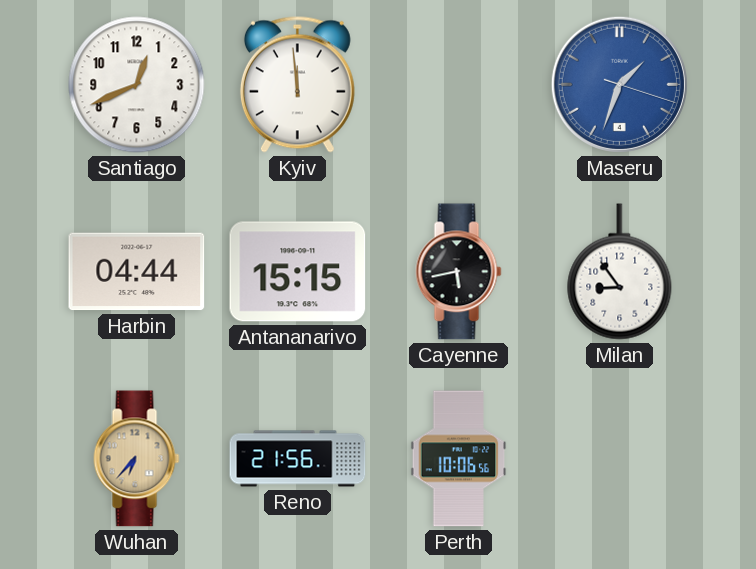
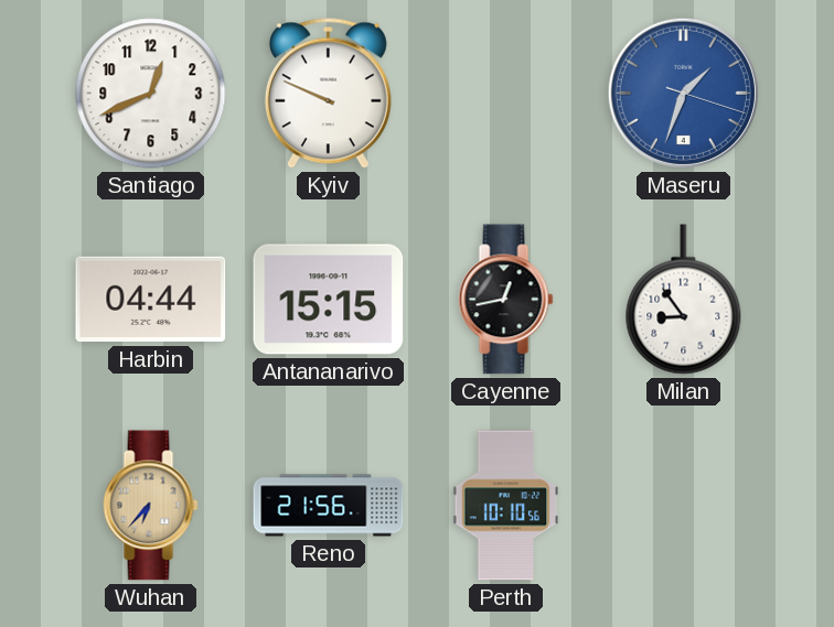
Kyiv: 11:59 -> 9:49
Cayenne: 5:43 -> 12:43
Perth: 10:06 -> 10:10
